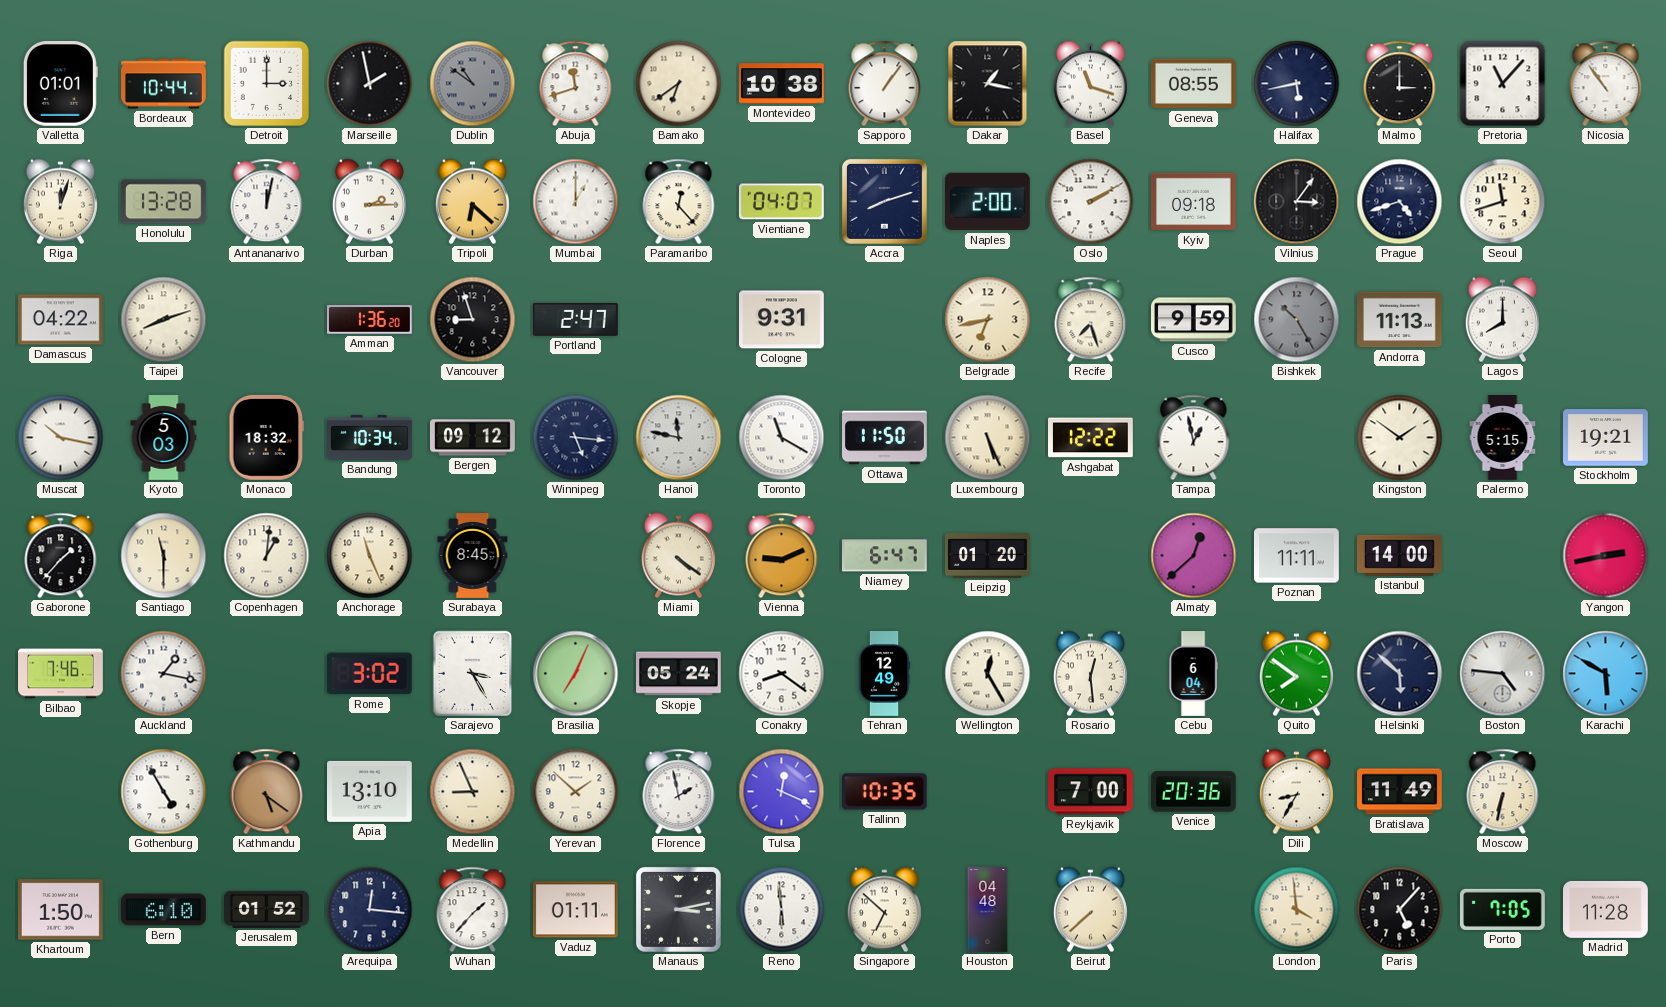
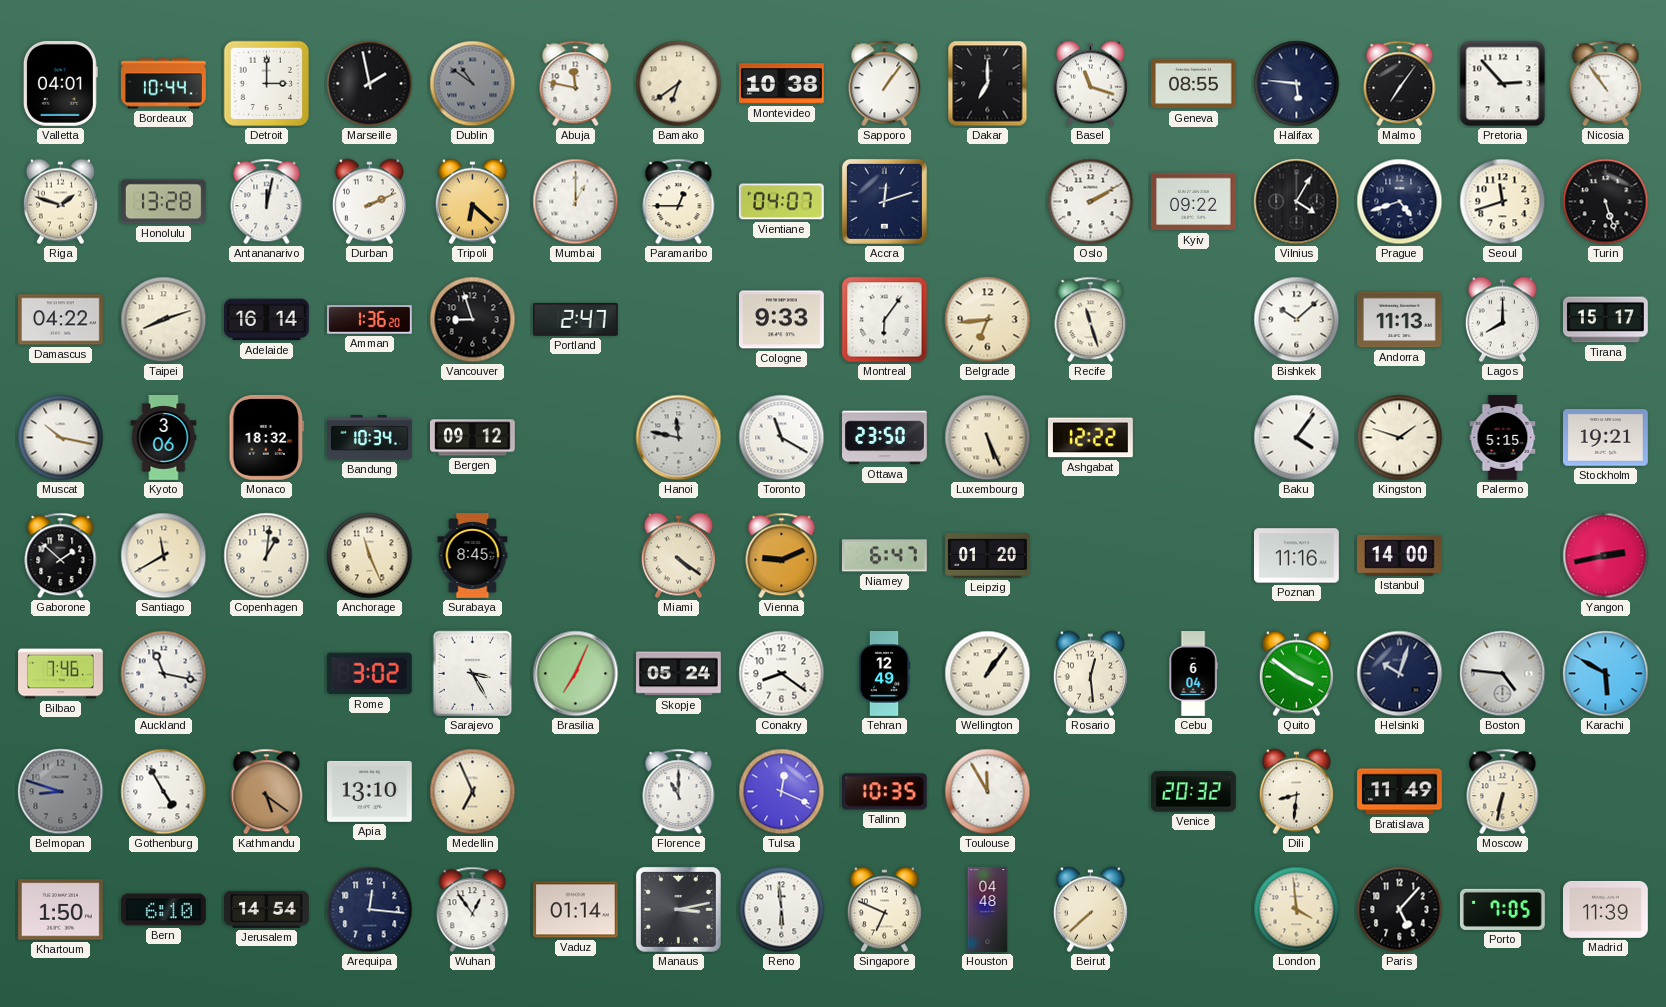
Valletta: 01:01 -> 04:01
Abuja: 11:42 -> 11:47
Dakar: 1:17 -> 7:00
Halifax: 5:43 -> 5:46
Malmo: 3:00 -> 7:06
Pretoria: 11:07 -> 2:53
Riga: 12:03 -> 1:48
Durban: 2:15 -> 2:11
Paramaribo: 12:23 -> 12:45
Accra: 8:12 -> 12:12
Naples: 2:00 -> none
Kyiv: 09:18 -> 09:22
Vilnius: 3:06 -> 4:05
Turin: none -> 5:27
Adelaide: none -> 16:14
Cologne: 9:31 -> 9:33
Montreal: none -> 6:06
Belgrade: 6:43 -> 6:44
Recife: 7:27 -> 11:27
Cusco: 9:59 -> none
Bishkek: 10:25 -> 10:08
Bishkek dial: grey -> white
Tirana: none -> 15:17
Kyoto: 5:03 -> 3:06
Winnipeg: 5:16 -> none
Ottawa: 11:50 -> 23:50
Tampa: 12:58 -> none
Baku: none -> 4:06
Kingston: 1:51 -> 1:48
Gaborone: 1:37 -> 1:52
Santiago: 11:30 -> 11:40
Almaty: 12:38 -> none
Poznan: 11:11 -> 11:16
Auckland: 1:17 -> 11:17
Wellington: 12:25 -> 1:06
Quito: 7:51 -> 3:51
Helsinki: 5:52 -> 10:03
Belmopan: none -> 8:48
Medellin: 8:56 -> 6:56
Yerevan: 1:52 -> none
Florence: 1:58 -> 11:00
Toulouse: none -> 11:55
Reykjavik: 7:00 -> none
Venice: 20:36 -> 20:32
Dili: 8:35 -> 8:31
Jerusalem: 01:52 -> 14:54
Wuhan: 1:37 -> 12:54
Vaduz: 01:11 -> 01:14
Singapore: 6:52 -> 6:49
Madrid: 11:28 -> 11:39
